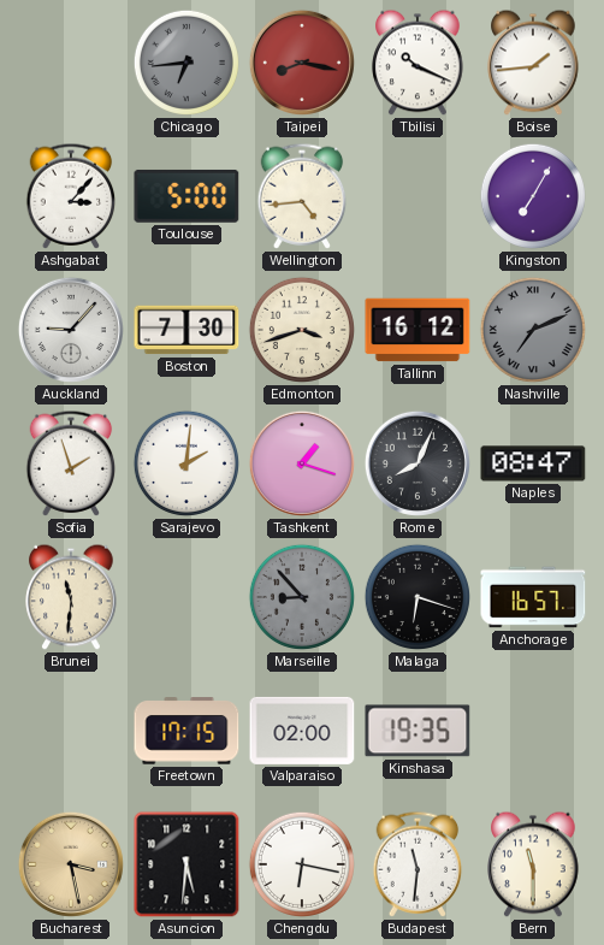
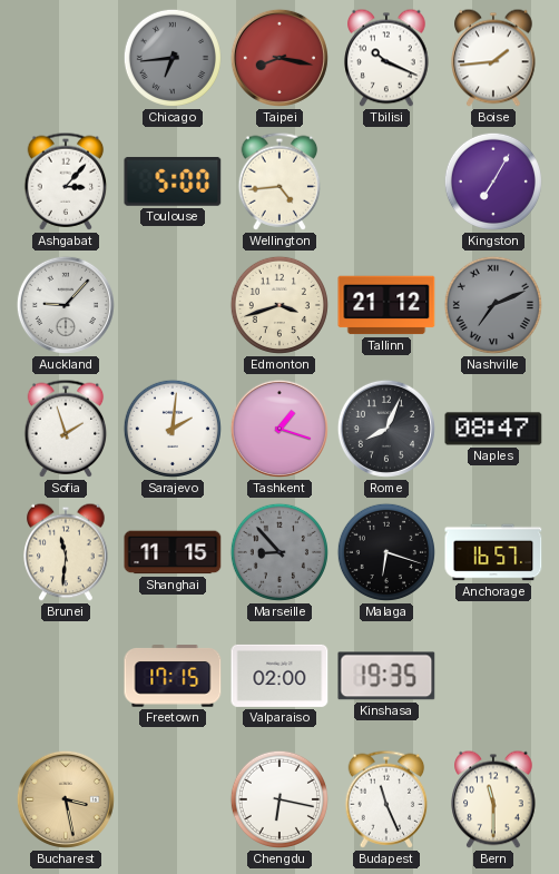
Boston: 7:30 -> none
Tallinn: 16:12 -> 21:12
Shanghai: none -> 11:15
Asuncion: 5:31 -> none
Budapest: 11:31 -> 11:26
